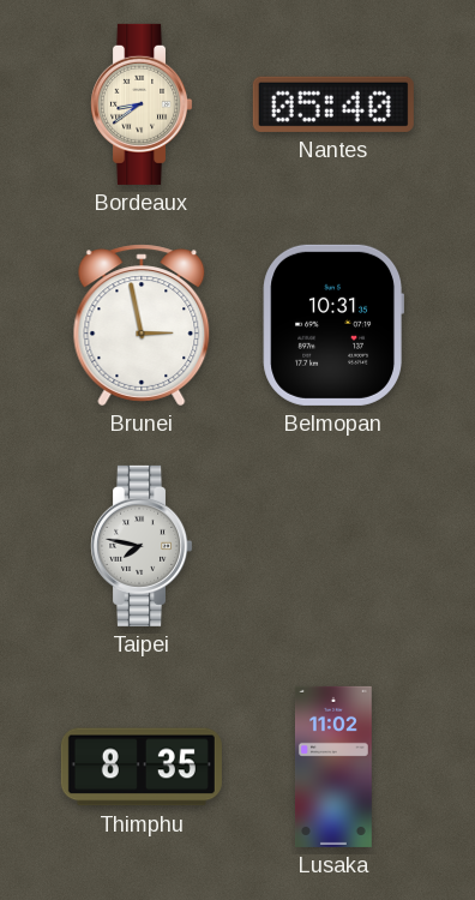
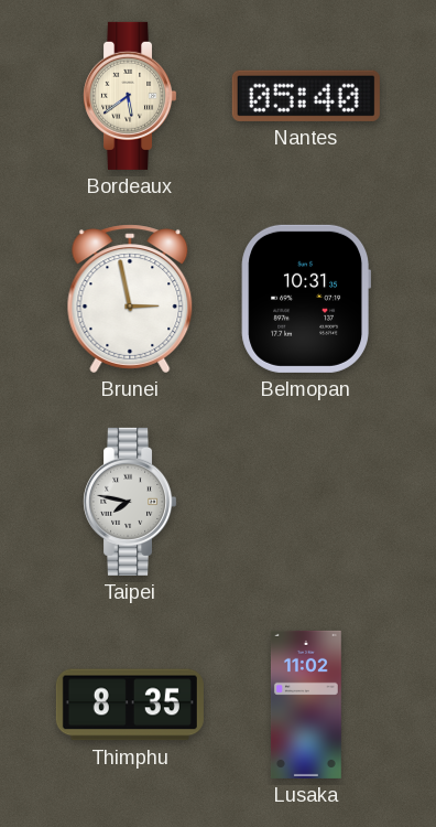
Bordeaux: 8:39 -> 5:39
